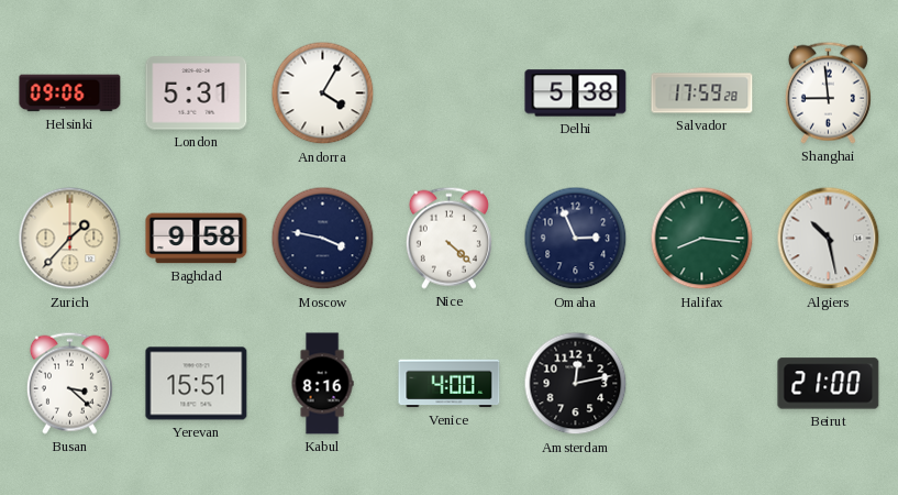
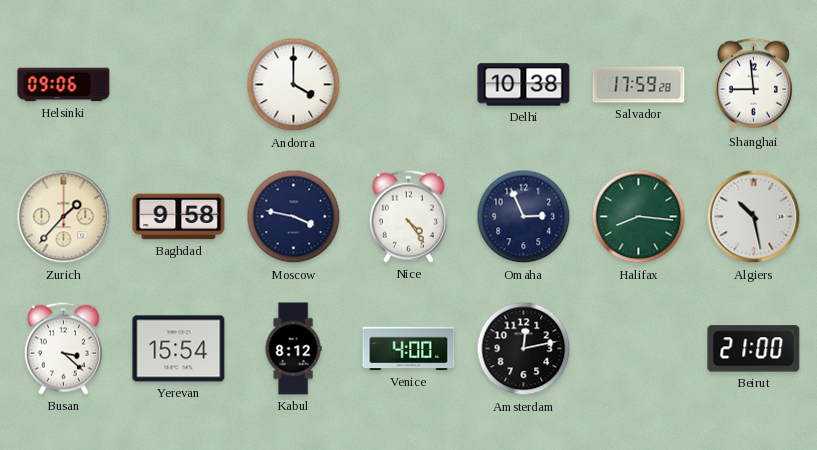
London: 5:31 -> none
Andorra: 4:05 -> 4:00
Delhi: 5:38 -> 10:38
Nice: 4:22 -> 4:24
Yerevan: 15:51 -> 15:54
Kabul: 8:16 -> 8:12
